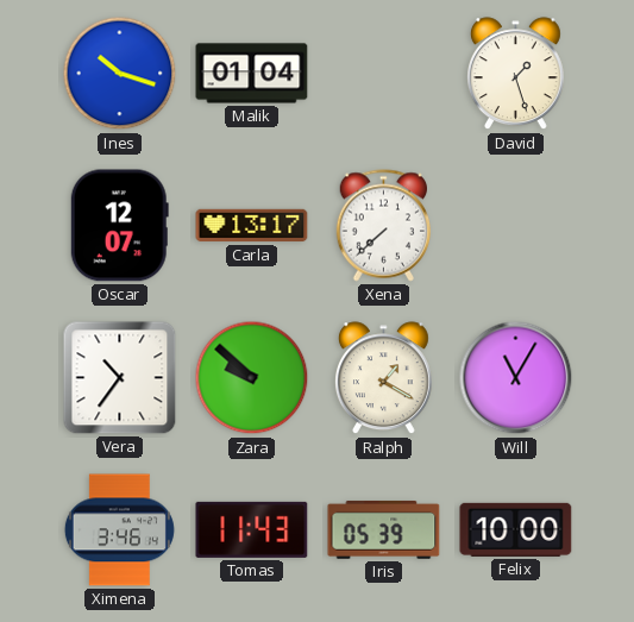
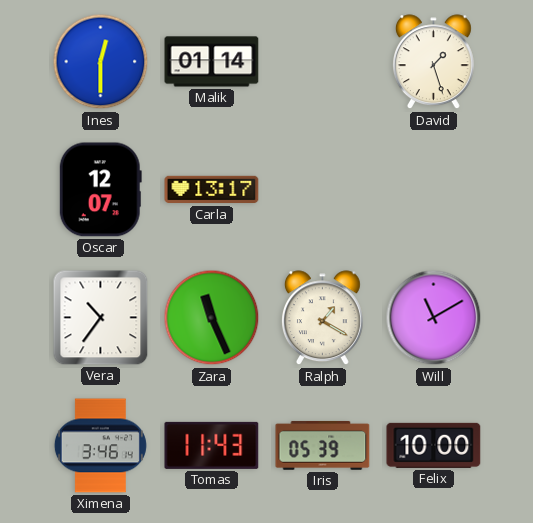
Ines: 10:18 -> 12:30
Malik: 01:04 -> 01:14
Xena: 7:38 -> none
Zara: 9:52 -> 11:26
Will: 11:05 -> 11:10
